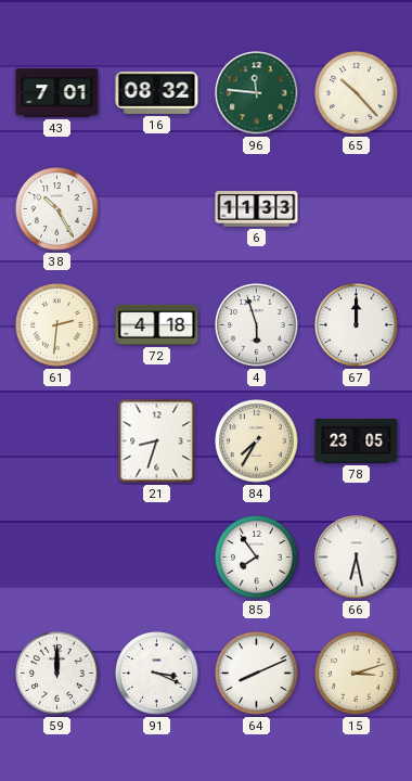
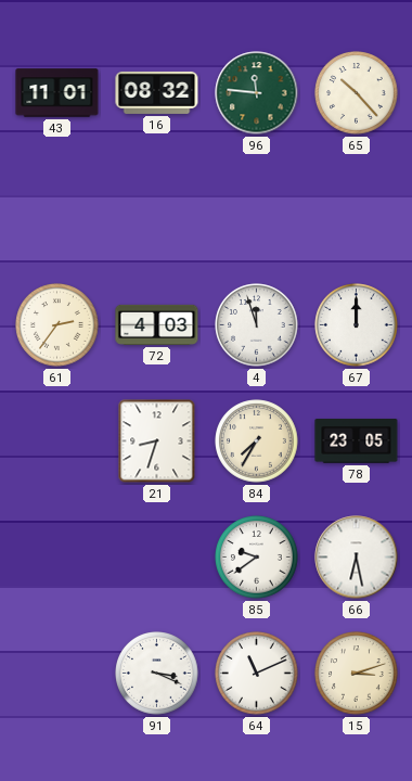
43: 7:01 -> 11:01
38: 10:25 -> none
6: 11:33 -> none
61: 2:31 -> 2:36
72: 4:18 -> 4:03
4: 5:57 -> 11:57
85: 7:54 -> 9:39
59: 12:00 -> none
64: 8:11 -> 11:11
